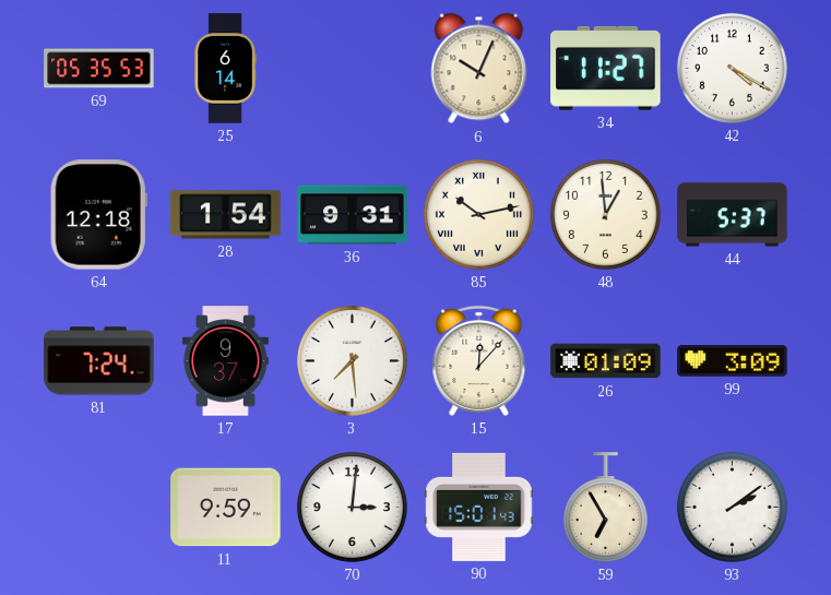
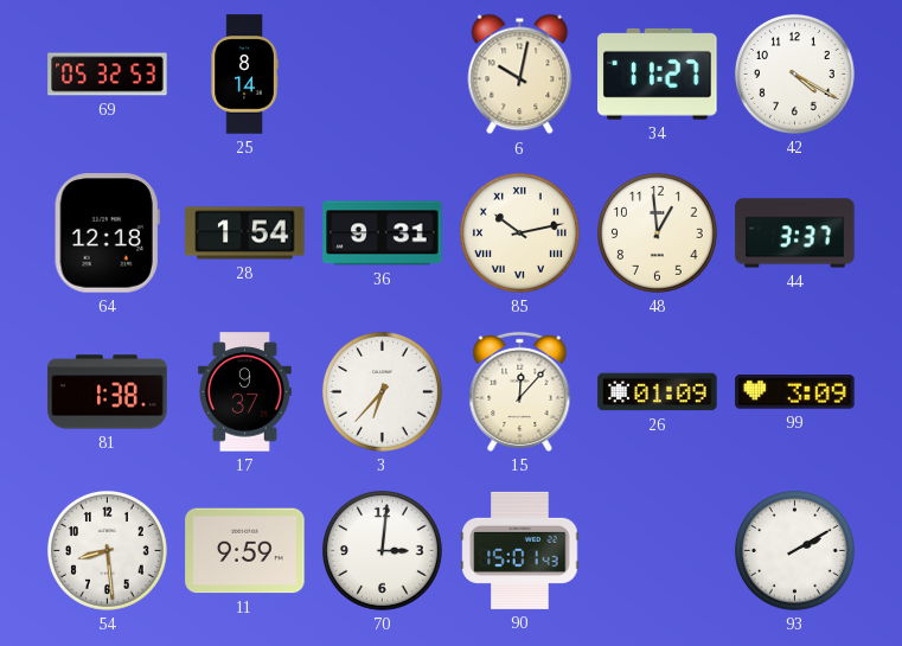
69: 05:35 -> 05:32
25: 6:14 -> 8:14
6: 10:04 -> 10:02
44: 5:37 -> 3:37
81: 7:24 -> 1:38
3: 7:29 -> 6:37
54: none -> 8:29
59: 6:55 -> none
93: 2:09 -> 2:10
